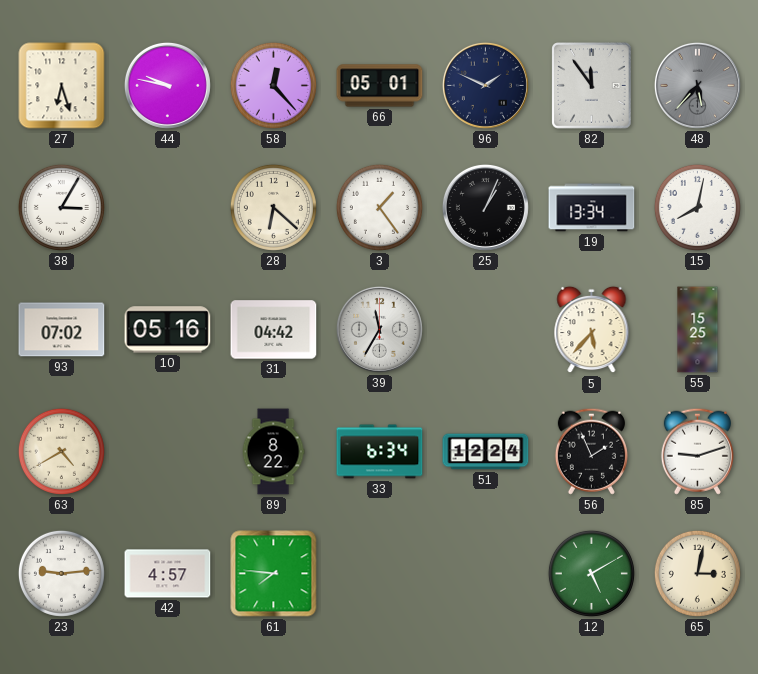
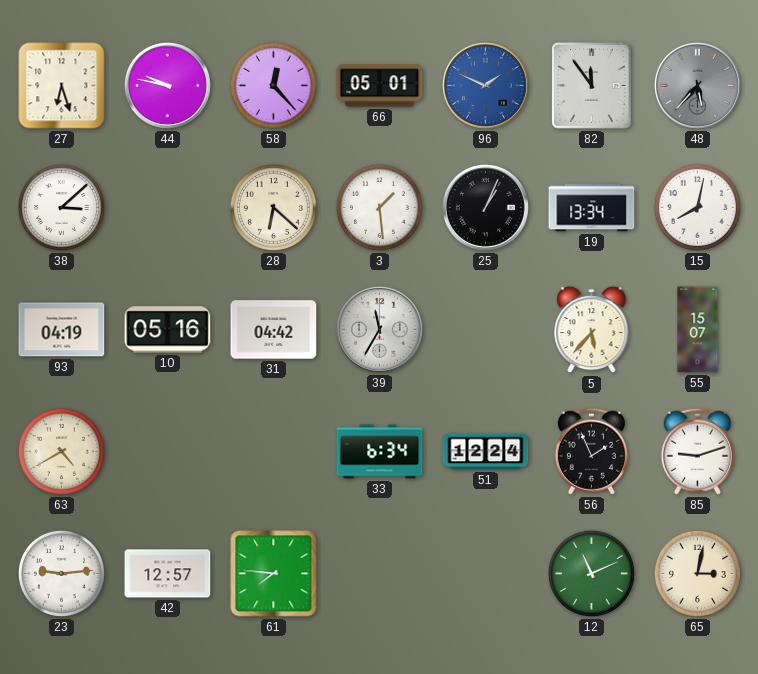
96 dial: navy -> blue
38: 3:05 -> 3:08
3: 1:24 -> 1:29
93: 07:02 -> 04:19
55: 15:25 -> 15:07
89: 8:22 -> none
42: 4:57 -> 12:57
12: 5:10 -> 11:11
